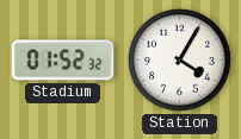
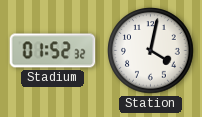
Station: 4:05 -> 4:02
